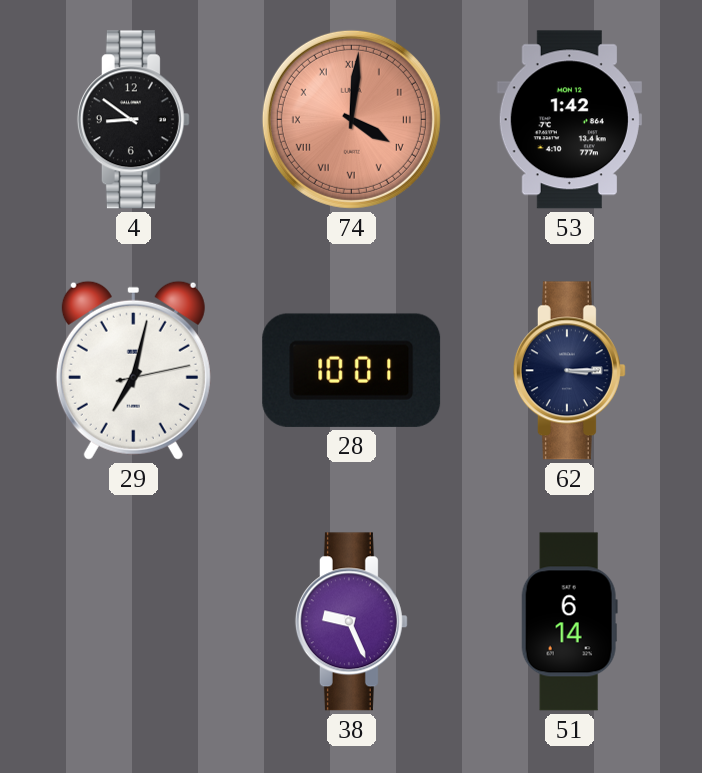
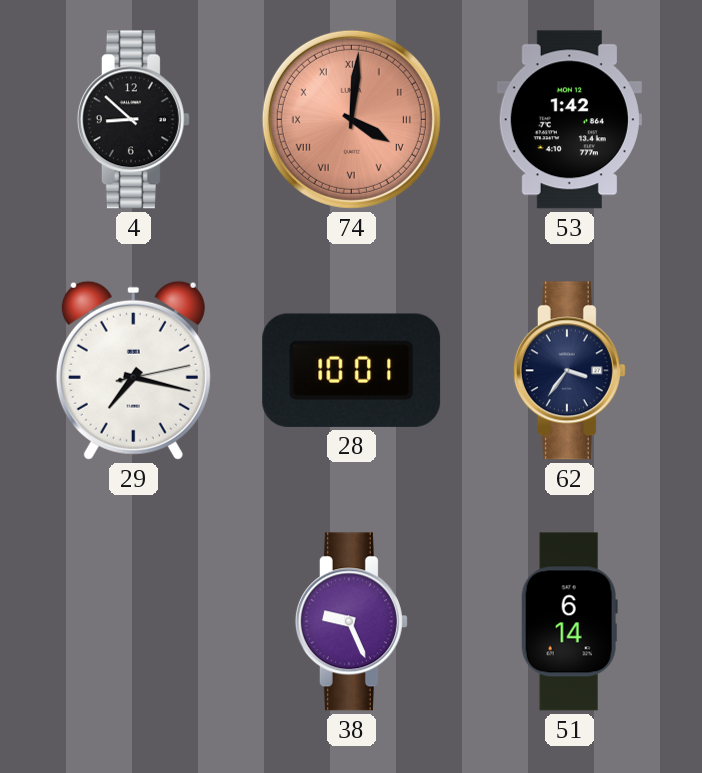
4: 8:51 -> 8:52
29: 7:02 -> 7:17
62: 3:15 -> 3:36
